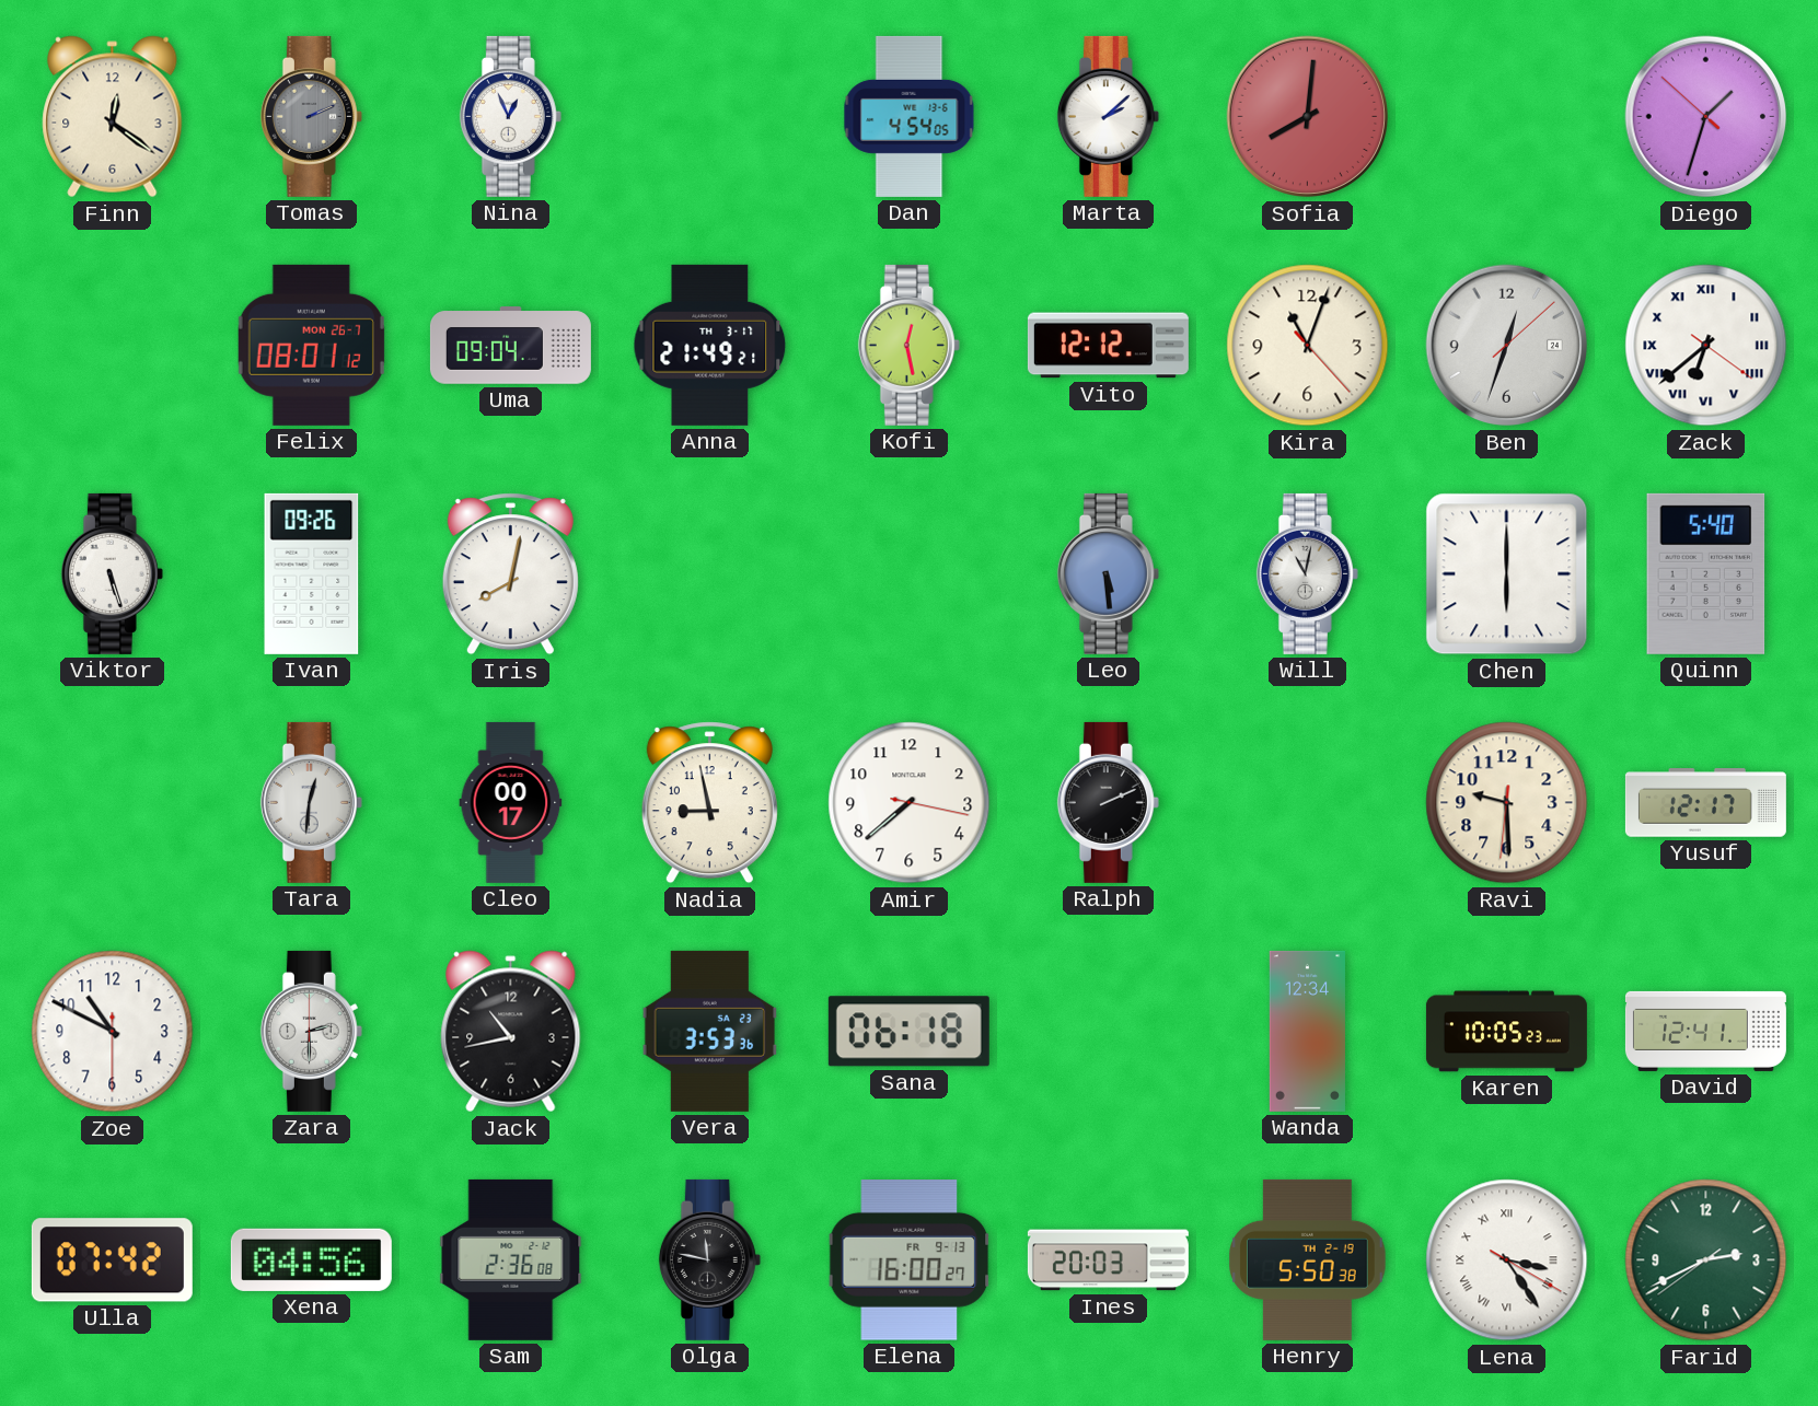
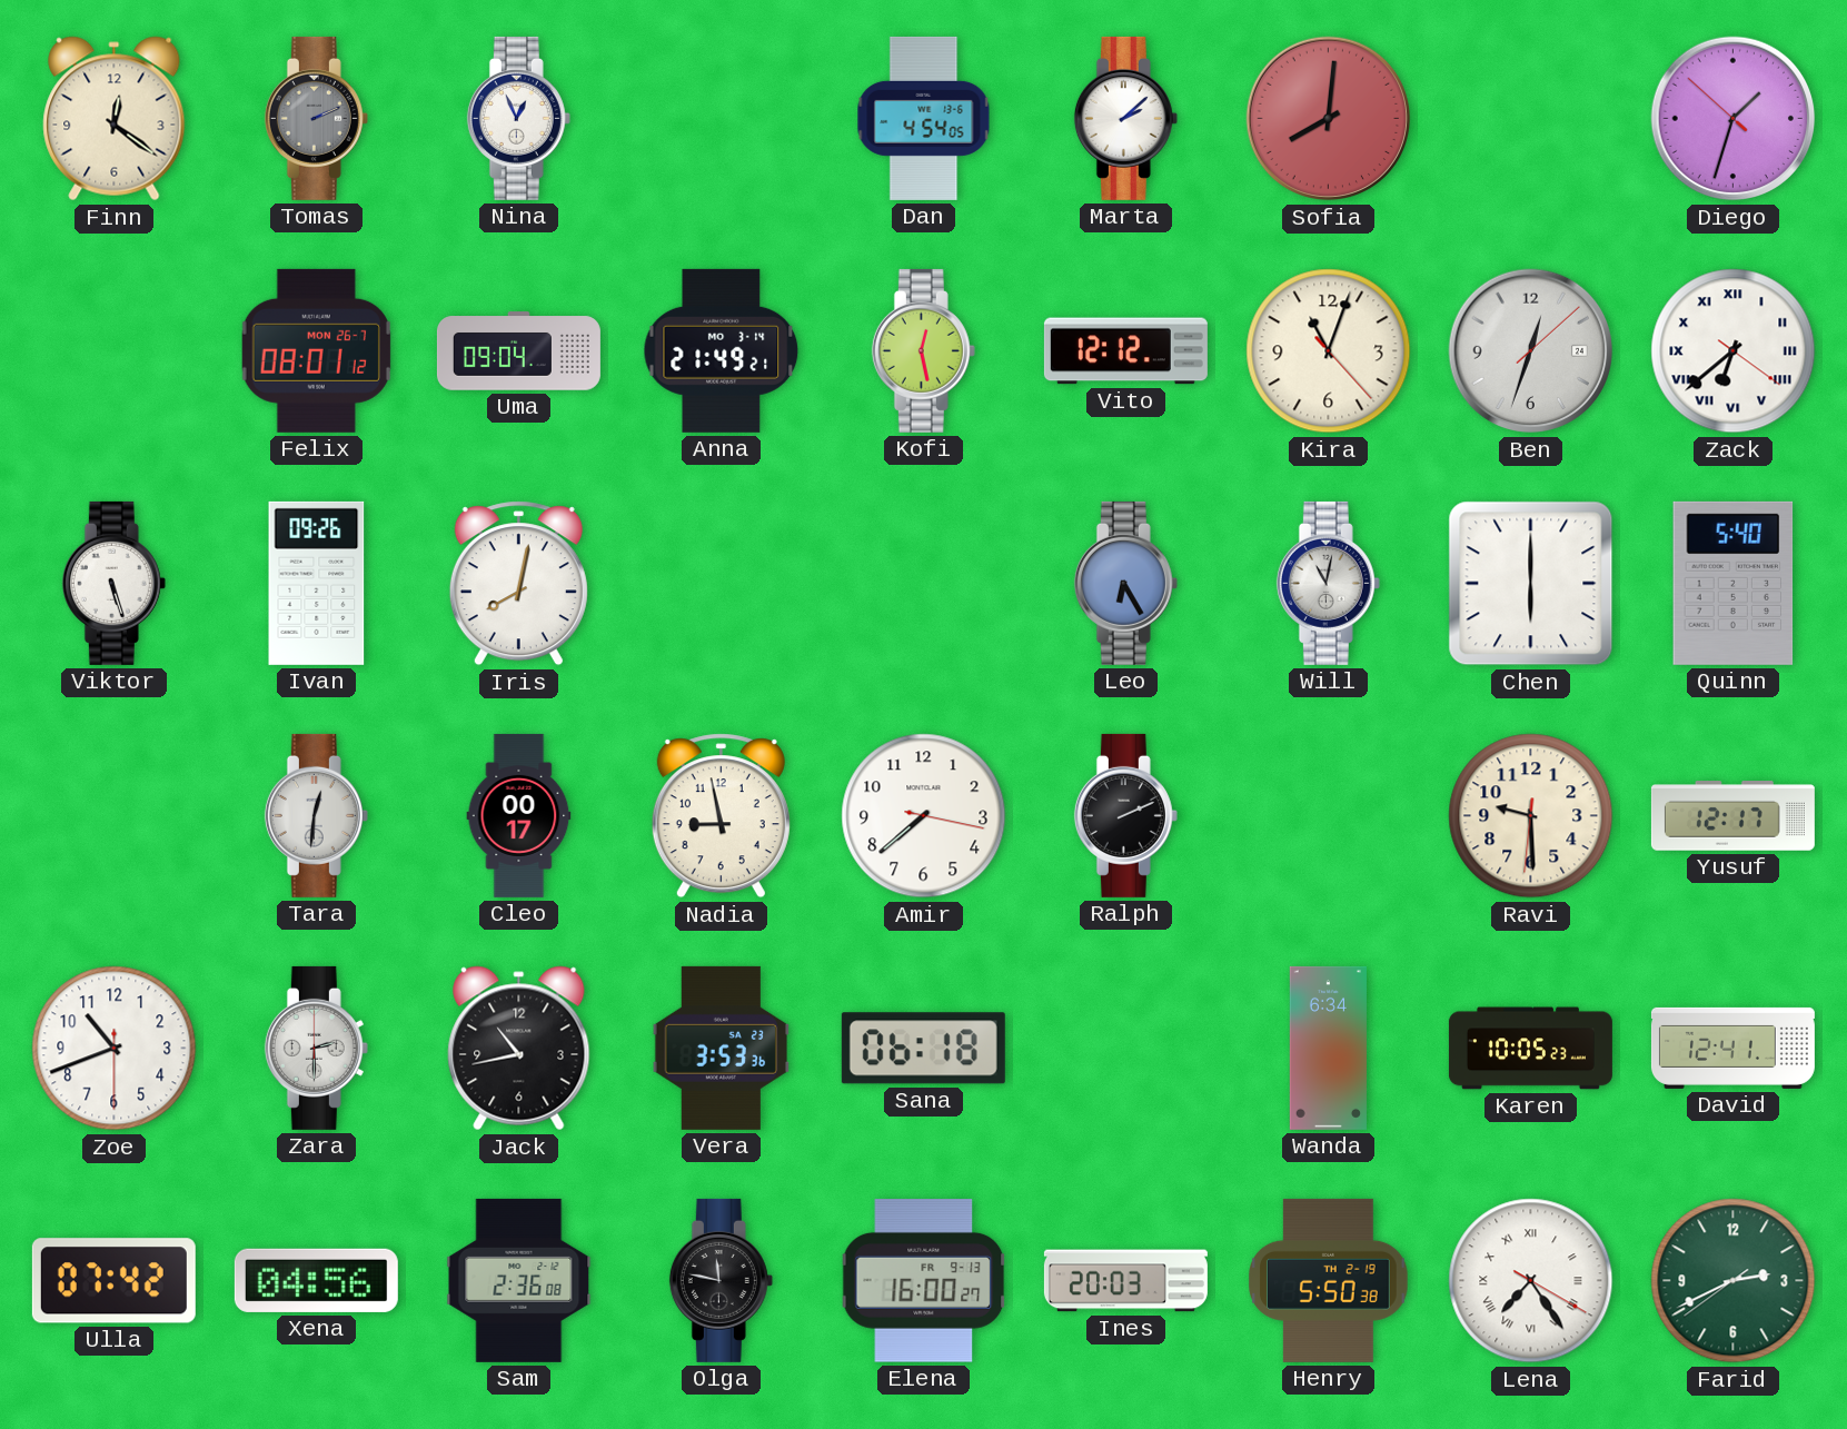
Anna date: TH 3-17 -> MO 3-14
Leo: 5:29 -> 6:25
Zoe: 10:49 -> 10:41
Wanda: 12:34 -> 6:34
Lena: 3:24 -> 7:24
